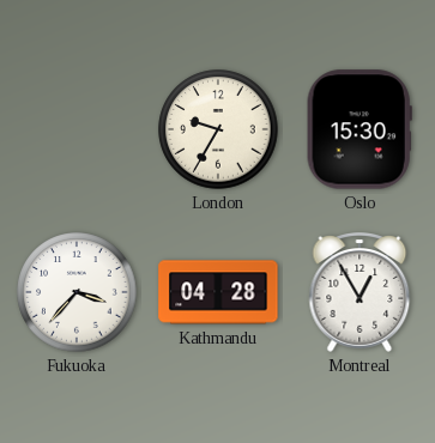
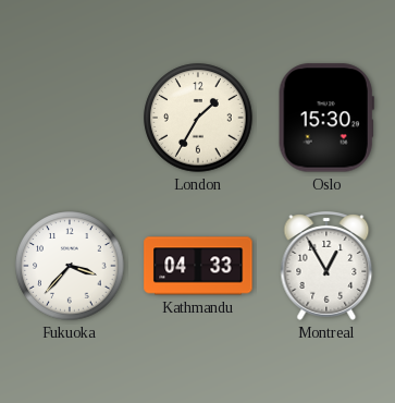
London: 9:35 -> 1:35
Kathmandu: 04:28 -> 04:33
